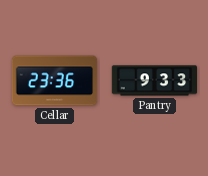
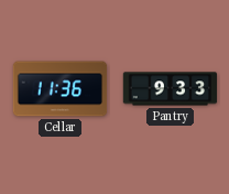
Cellar: 23:36 -> 11:36
